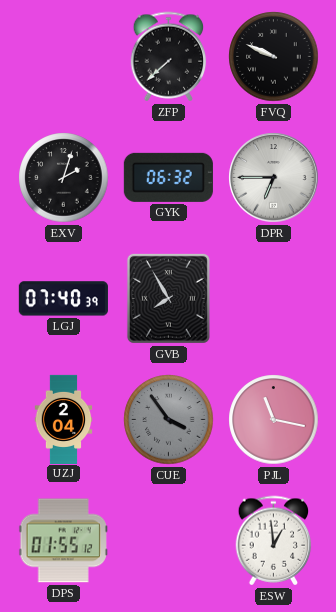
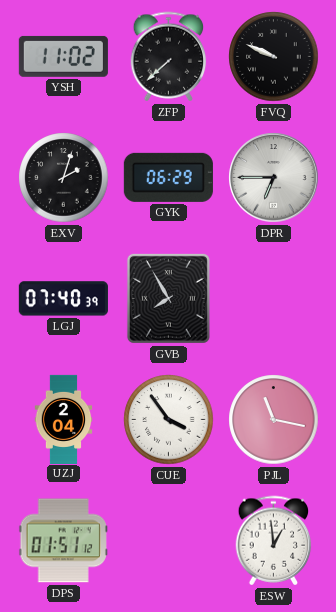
YSH: none -> 11:02
GYK: 06:32 -> 06:29
CUE dial: grey -> white
DPS: 01:55 -> 01:51
